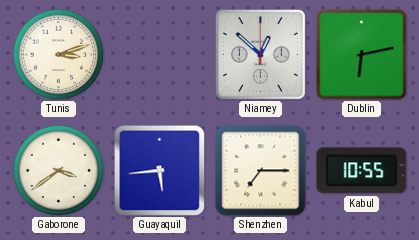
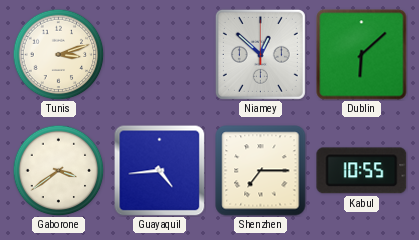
Dublin: 6:13 -> 6:08
Guayaquil: 5:44 -> 4:44
